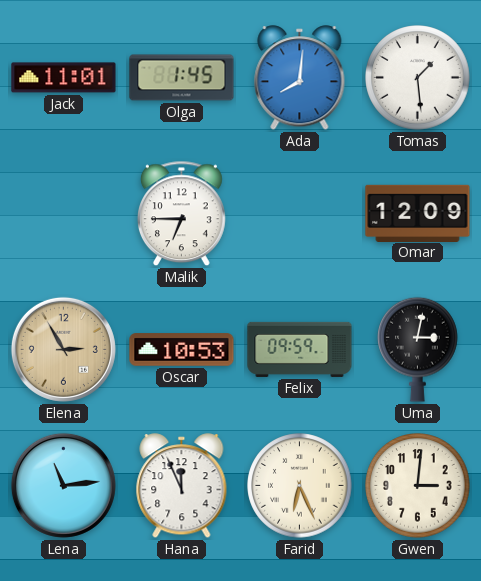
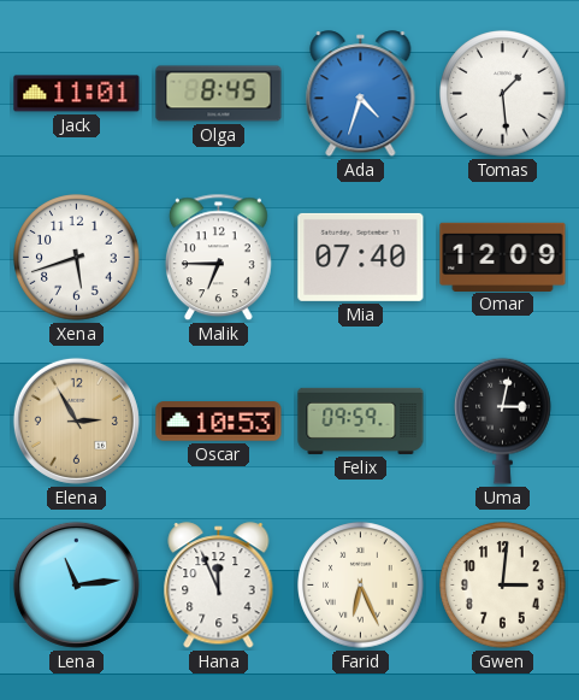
Olga: 1:45 -> 8:45
Ada: 8:01 -> 4:33
Xena: none -> 5:42
Mia: none -> 07:40
